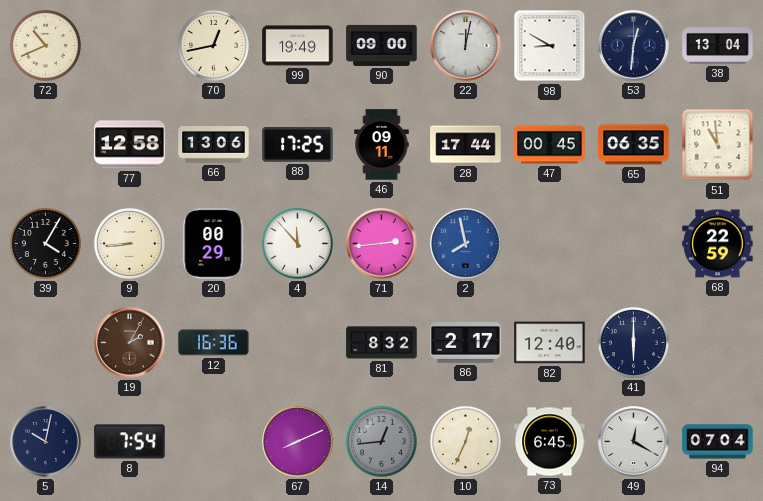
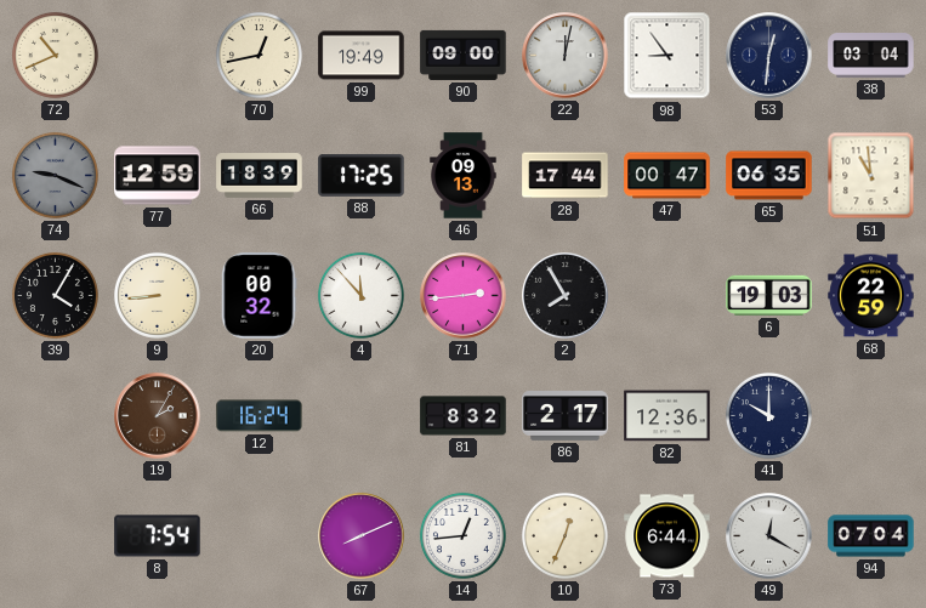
98: 8:50 -> 8:54
38: 13:04 -> 03:04
74: none -> 9:19
77: 12:58 -> 12:59
66: 13:06 -> 18:39
46: 09:11 -> 09:13
47: 00:45 -> 00:47
20: 00:29 -> 00:32
2: 7:58 -> 7:55
2 dial: blue -> black
6: none -> 19:03
12: 16:36 -> 16:24
82: 12:40 -> 12:36
41: 6:00 -> 10:00
5: 10:02 -> none
14 dial: grey -> white
73: 6:45 -> 6:44
